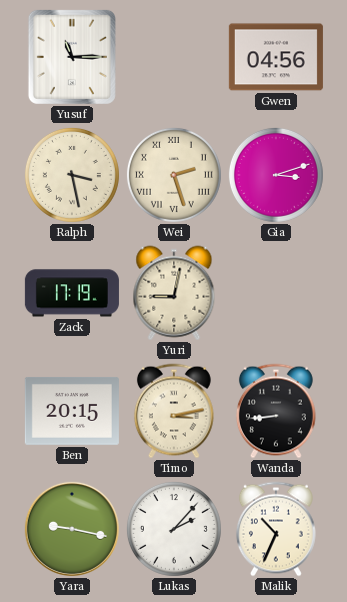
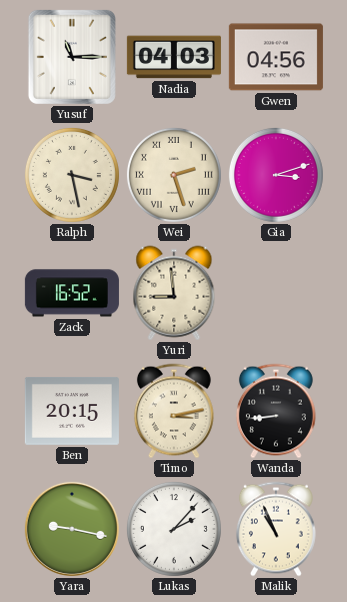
Nadia: none -> 04:03
Zack: 17:19 -> 16:52
Yuri: 9:02 -> 8:59
Malik: 10:34 -> 10:56
